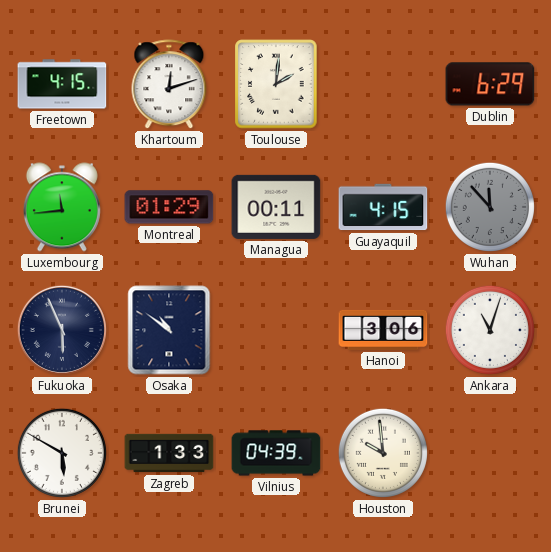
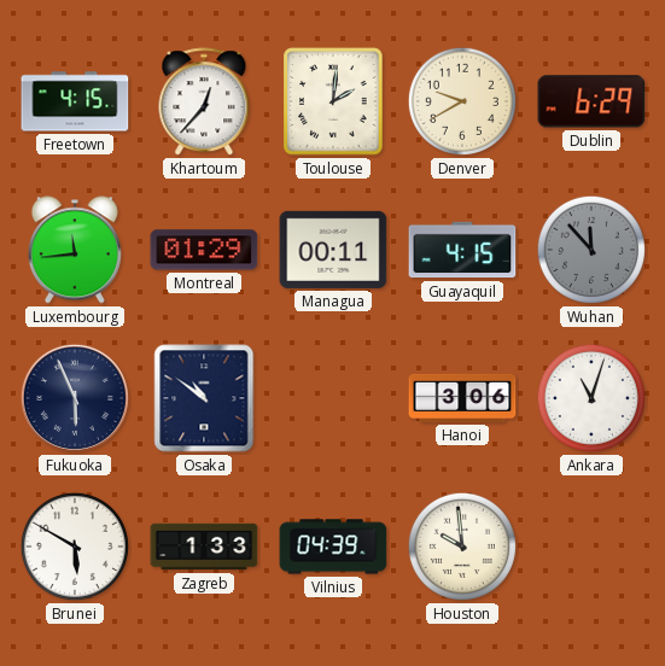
Khartoum: 12:12 -> 12:37
Denver: none -> 9:40
